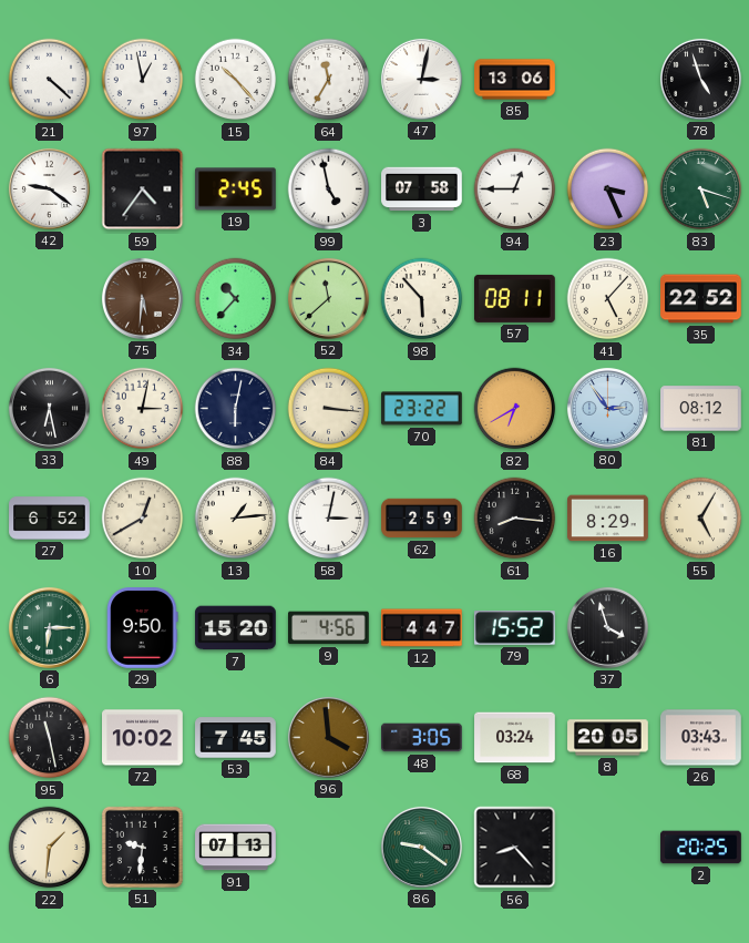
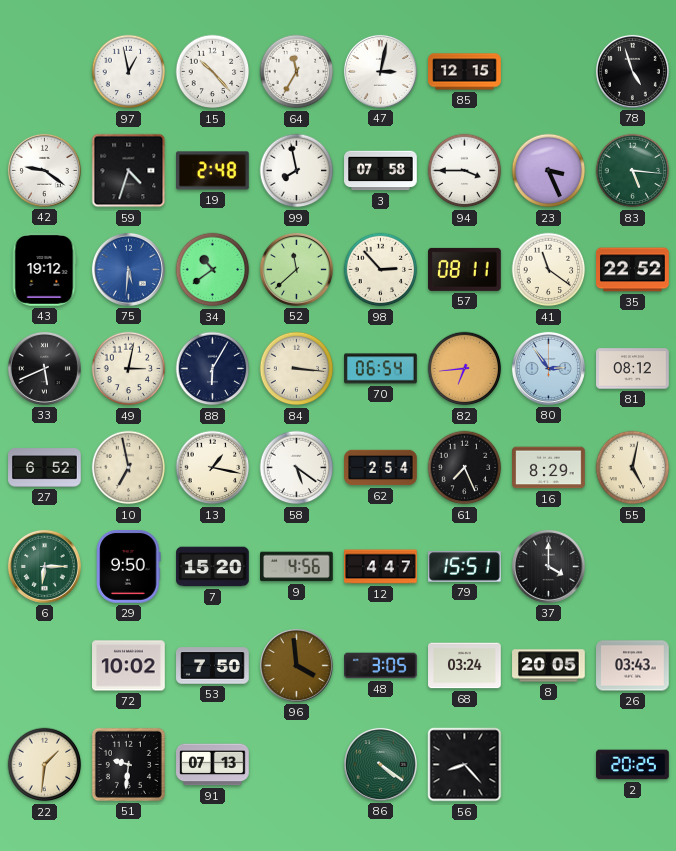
21: 4:22 -> none
85: 13:06 -> 12:15
59: 4:36 -> 4:33
19: 2:45 -> 2:48
99: 4:58 -> 7:58
94: 12:45 -> 3:45
83: 5:18 -> 5:16
43: none -> 19:12
75 dial: brown -> blue
34: 10:37 -> 10:39
98: 5:53 -> 2:53
41: 5:07 -> 11:21
33: 6:28 -> 5:41
88: 6:02 -> 6:05
70: 23:22 -> 06:54
82: 6:40 -> 6:44
10: 12:40 -> 6:58
13: 1:14 -> 1:17
58: 3:02 -> 5:21
62: 2:59 -> 2:54
61: 8:16 -> 7:26
55: 5:05 -> 5:02
79: 15:52 -> 15:51
37: 3:57 -> 4:00
95: 11:28 -> none
53: 7:45 -> 7:50
86: 9:21 -> 4:21
